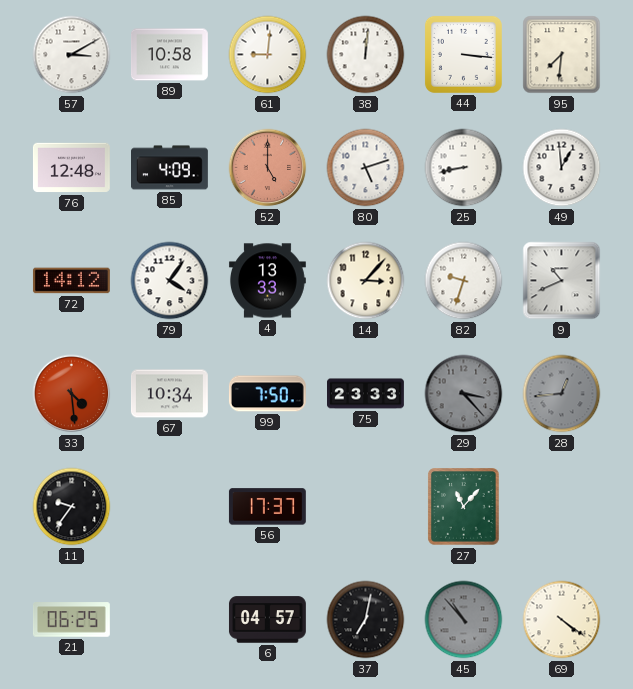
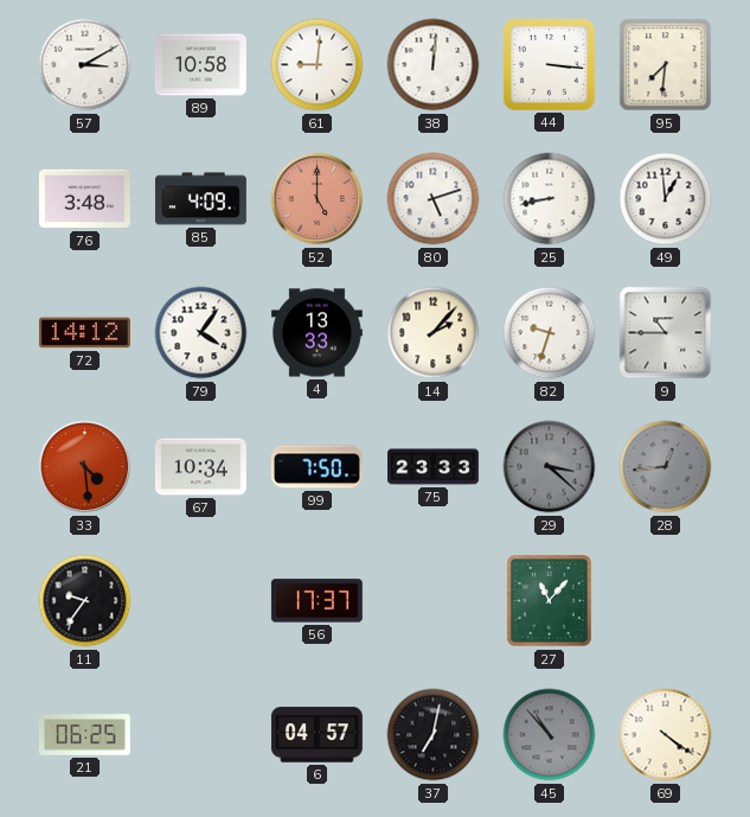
76: 12:48 -> 3:48
14: 3:07 -> 2:07
9: 10:41 -> 10:45
29: 3:23 -> 3:22
